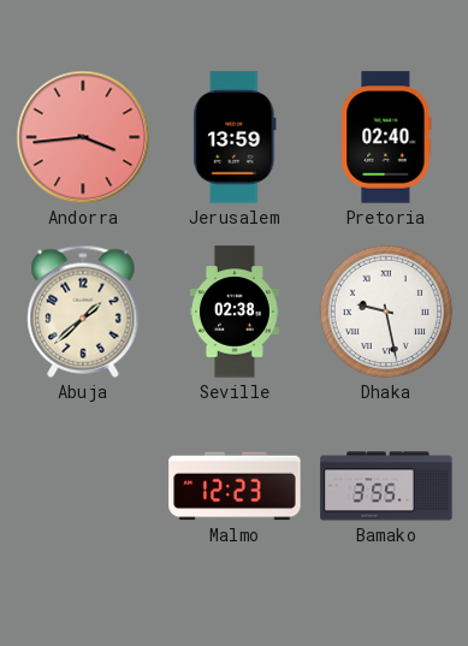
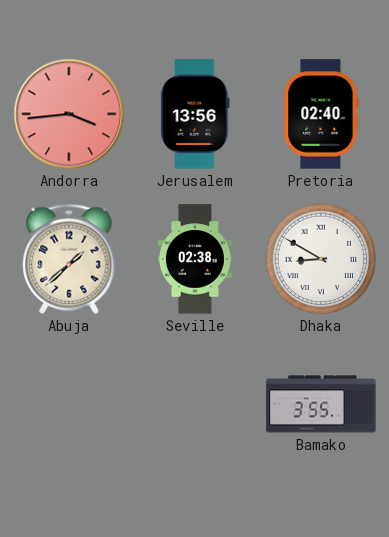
Jerusalem: 13:59 -> 13:56
Dhaka: 9:28 -> 8:50
Malmo: 12:23 -> none
